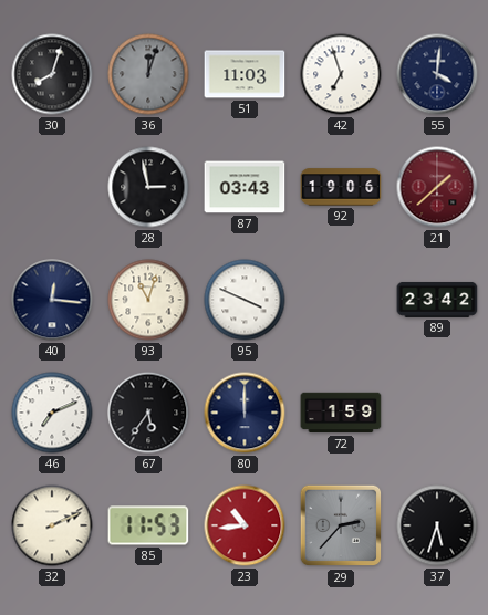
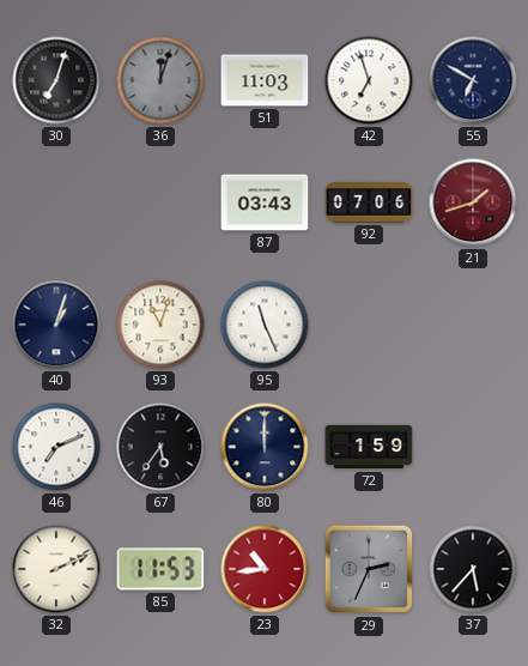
30: 8:03 -> 7:03
55: 4:01 -> 6:50
28: 2:58 -> none
92: 19:06 -> 07:06
21: 1:38 -> 1:42
40: 12:16 -> 1:03
95: 3:49 -> 11:26
89: 23:42 -> none
29: 2:37 -> 2:34
37: 5:33 -> 5:37
